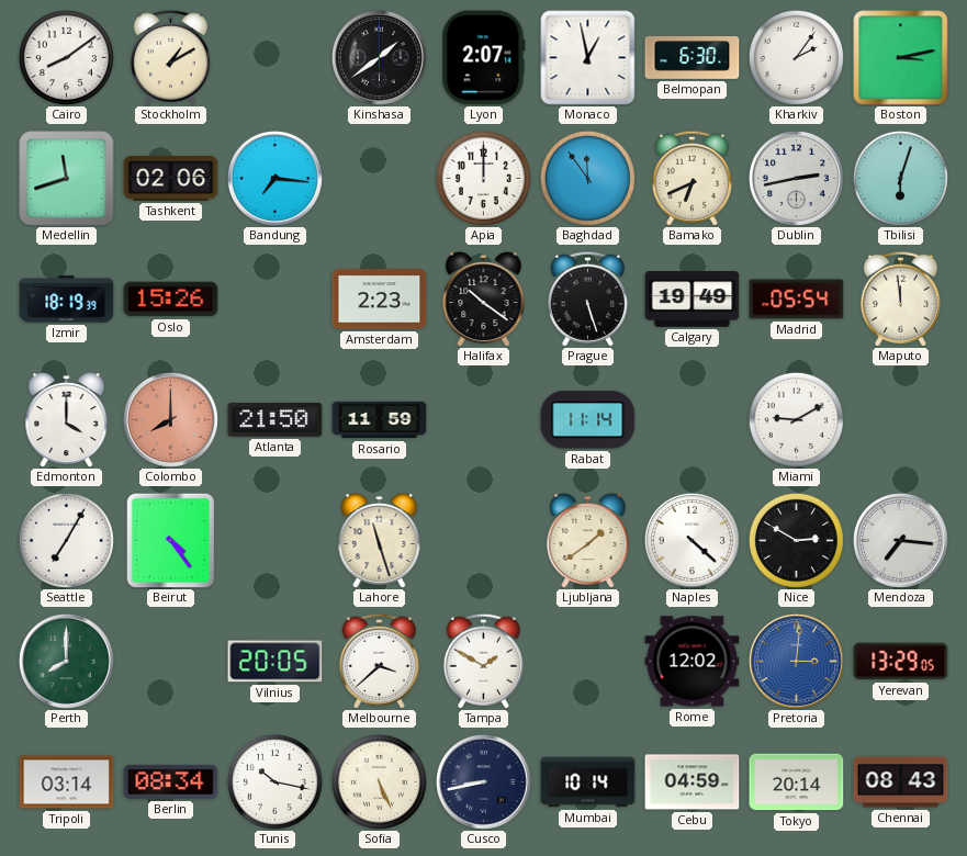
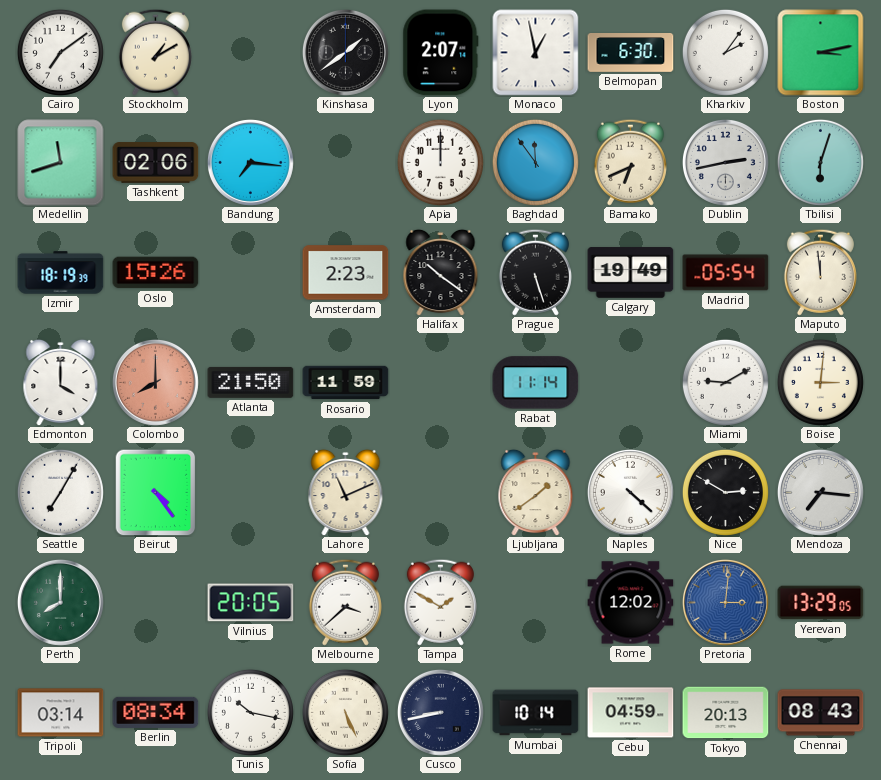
Cairo: 8:09 -> 7:09
Boise: none -> 3:01
Lahore: 11:27 -> 11:11
Tokyo: 20:14 -> 20:13
